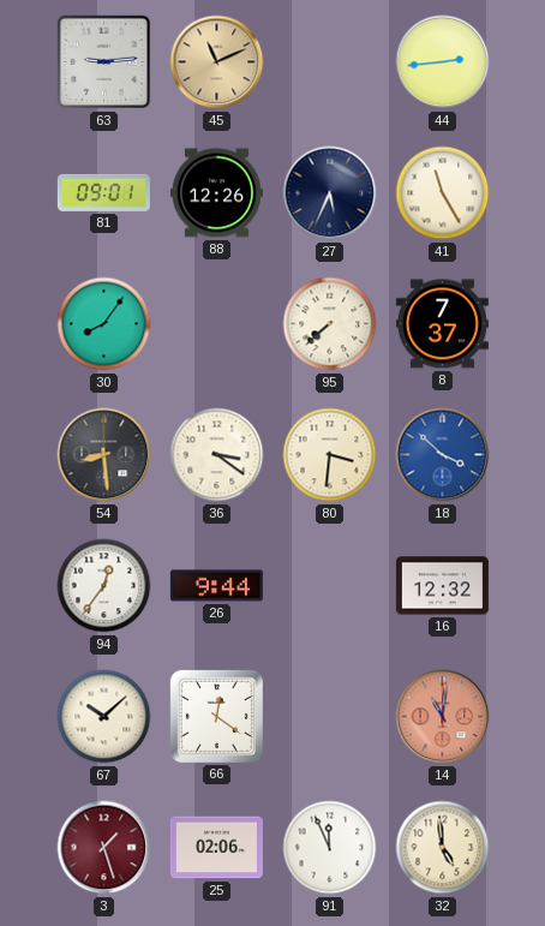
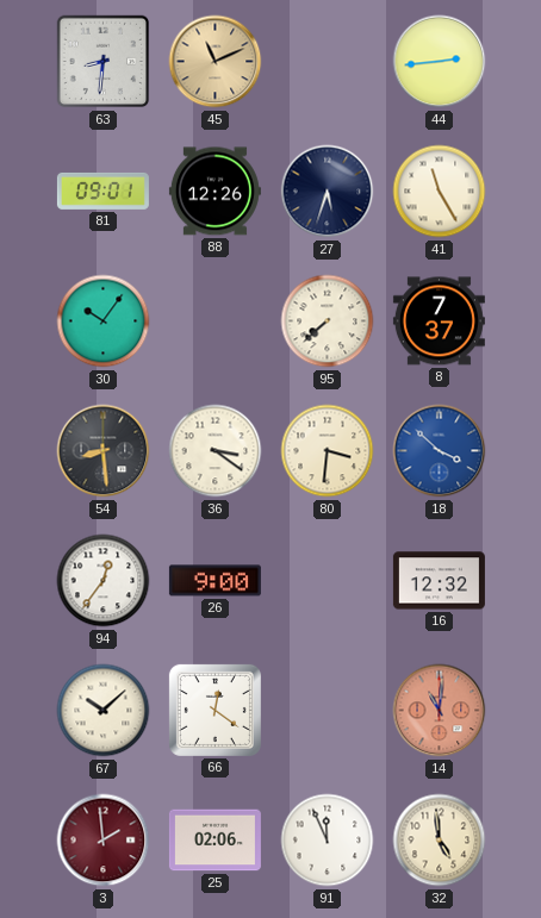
63: 9:14 -> 8:31
27: 5:34 -> 5:33
30: 8:06 -> 10:06
26: 9:44 -> 9:00
3: 1:27 -> 1:59
